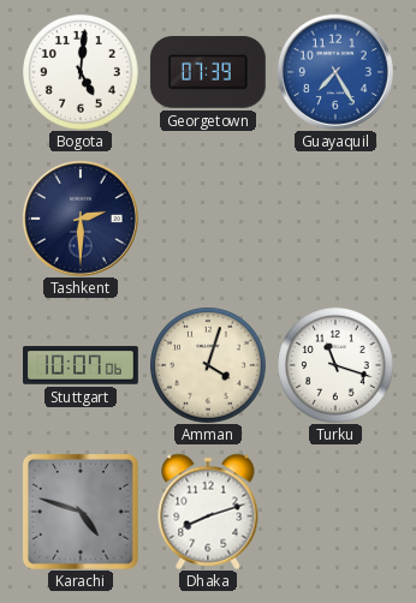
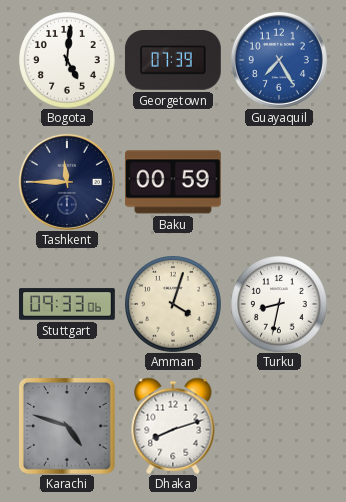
Tashkent: 2:30 -> 11:45
Baku: none -> 00:59
Stuttgart: 10:07 -> 09:33
Turku: 11:18 -> 8:32
